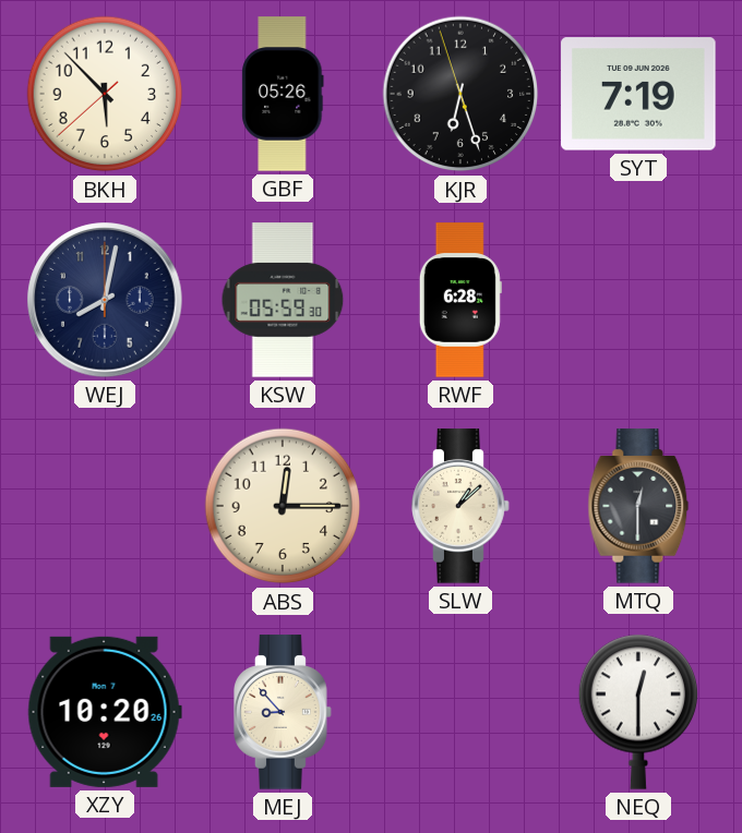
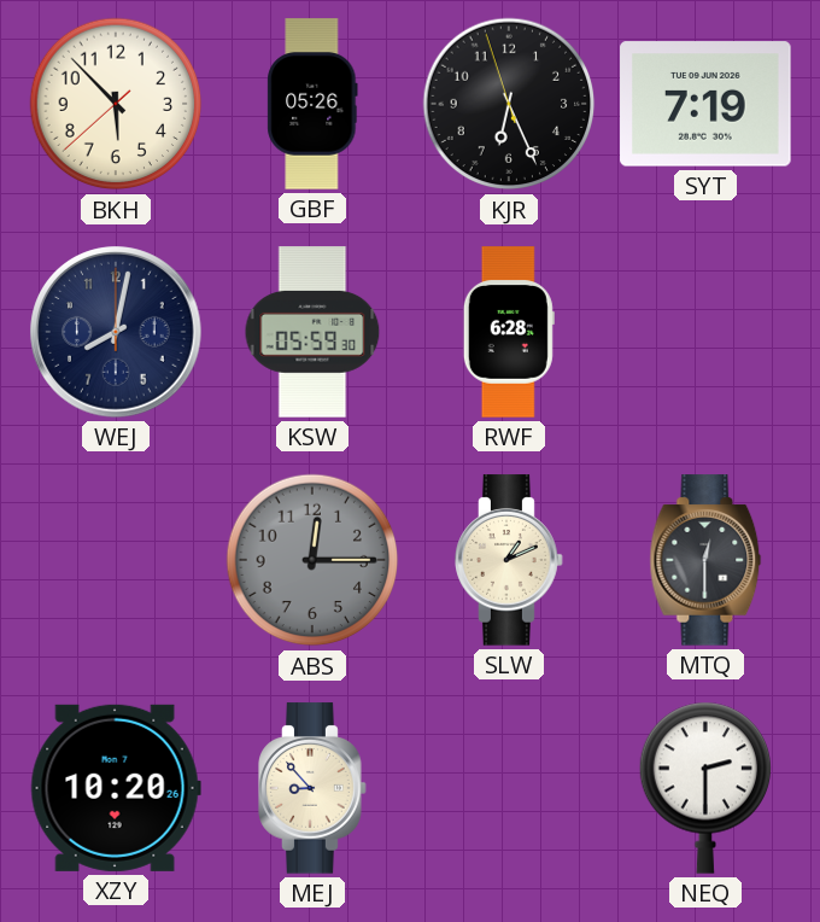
KJR: 6:26 -> 6:25
ABS dial: cream -> grey
SLW: 1:08 -> 1:11
NEQ: 12:30 -> 2:30
